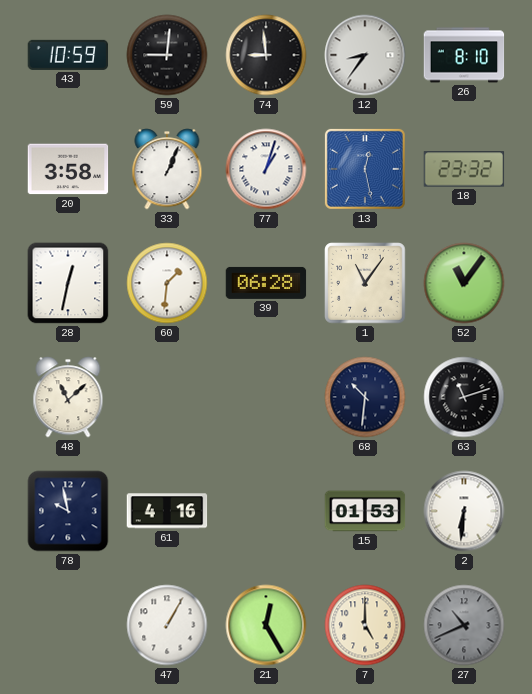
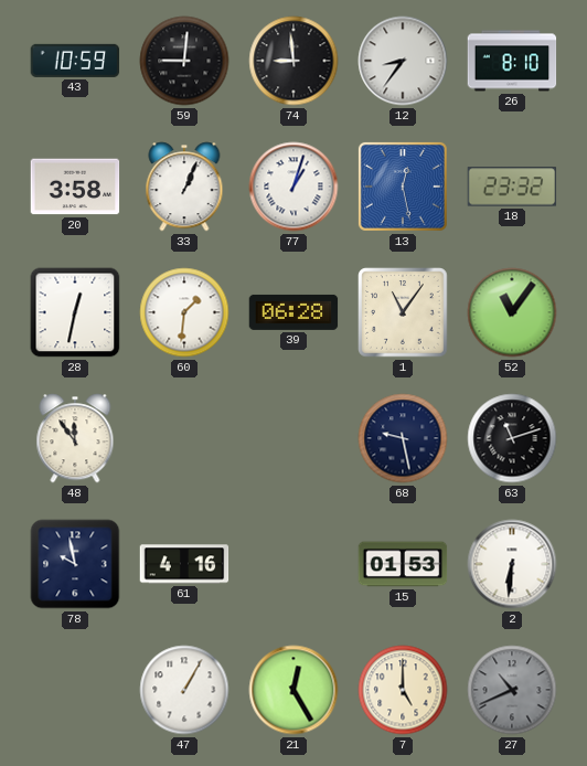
48: 11:08 -> 11:54
68: 10:31 -> 9:28
